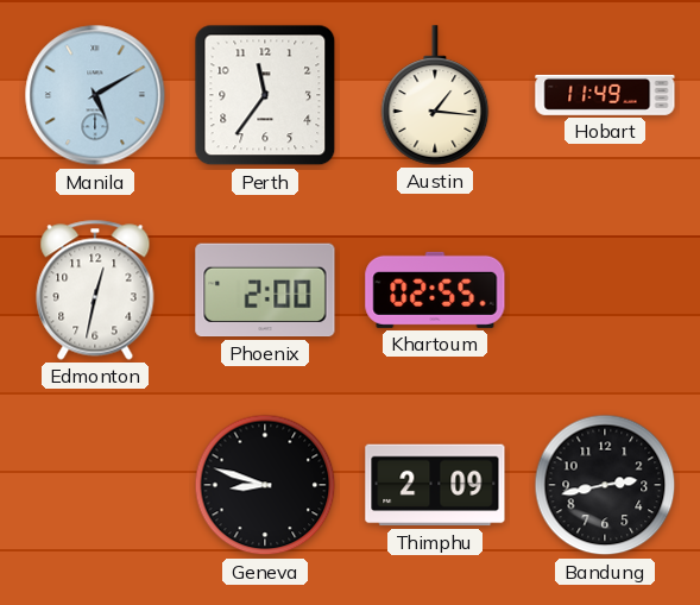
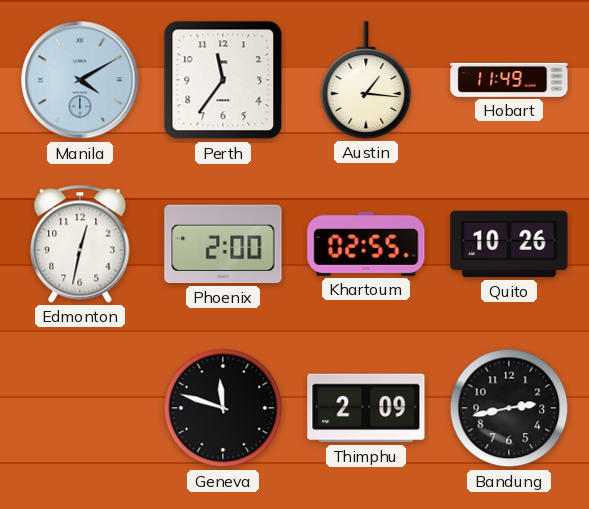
Manila: 5:10 -> 4:10
Quito: none -> 10:26
Geneva: 8:48 -> 11:48
